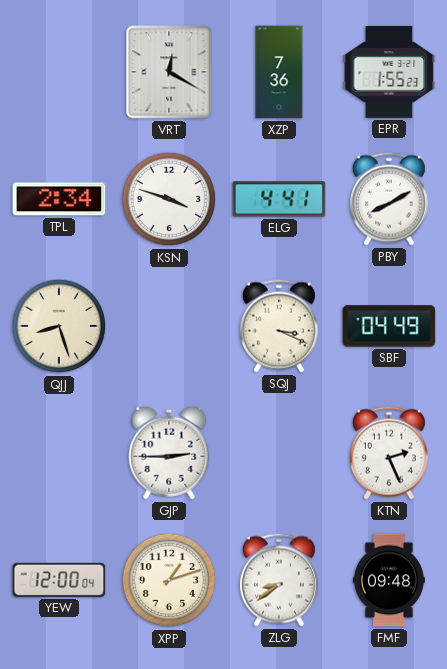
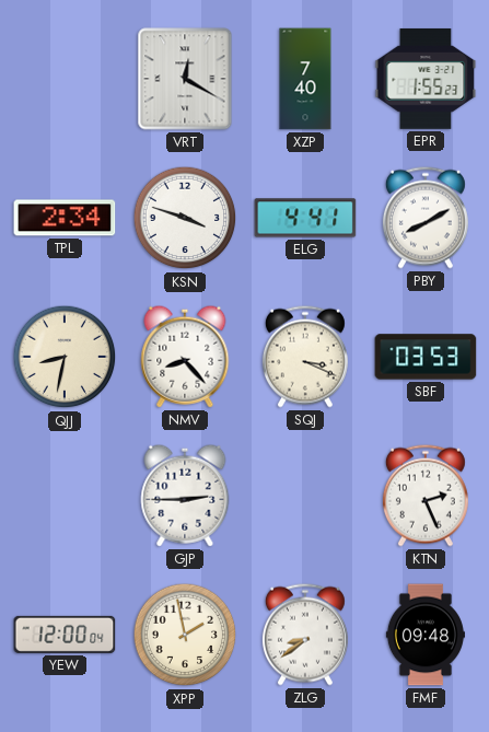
XZP: 7:36 -> 7:40
QJJ: 8:27 -> 8:32
NMV: none -> 8:23
SBF: 04:49 -> 03:53
XPP: 1:12 -> 1:58
